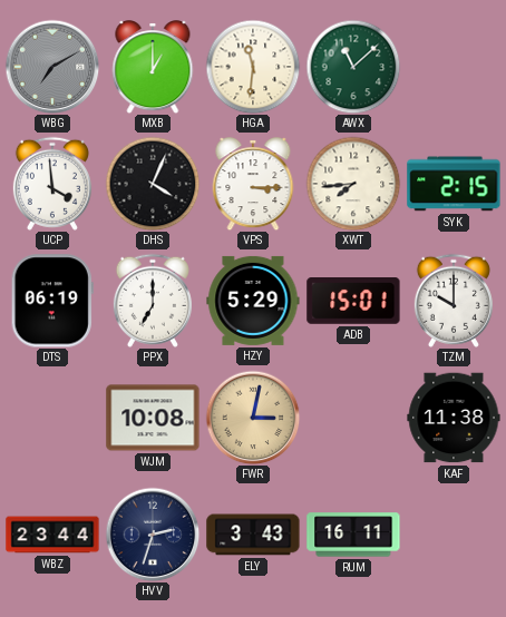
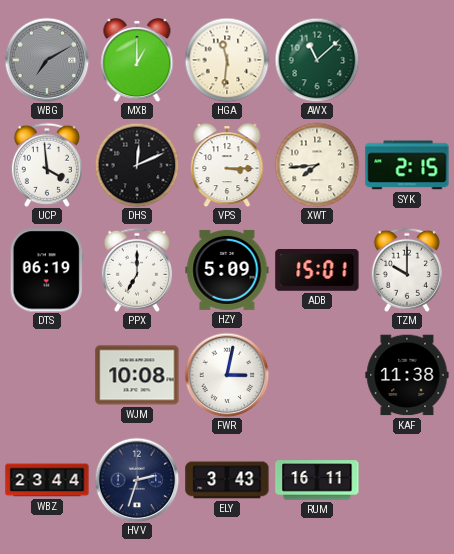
DHS: 4:04 -> 12:11
HZY: 5:29 -> 5:09
FWR dial: champagne -> white
